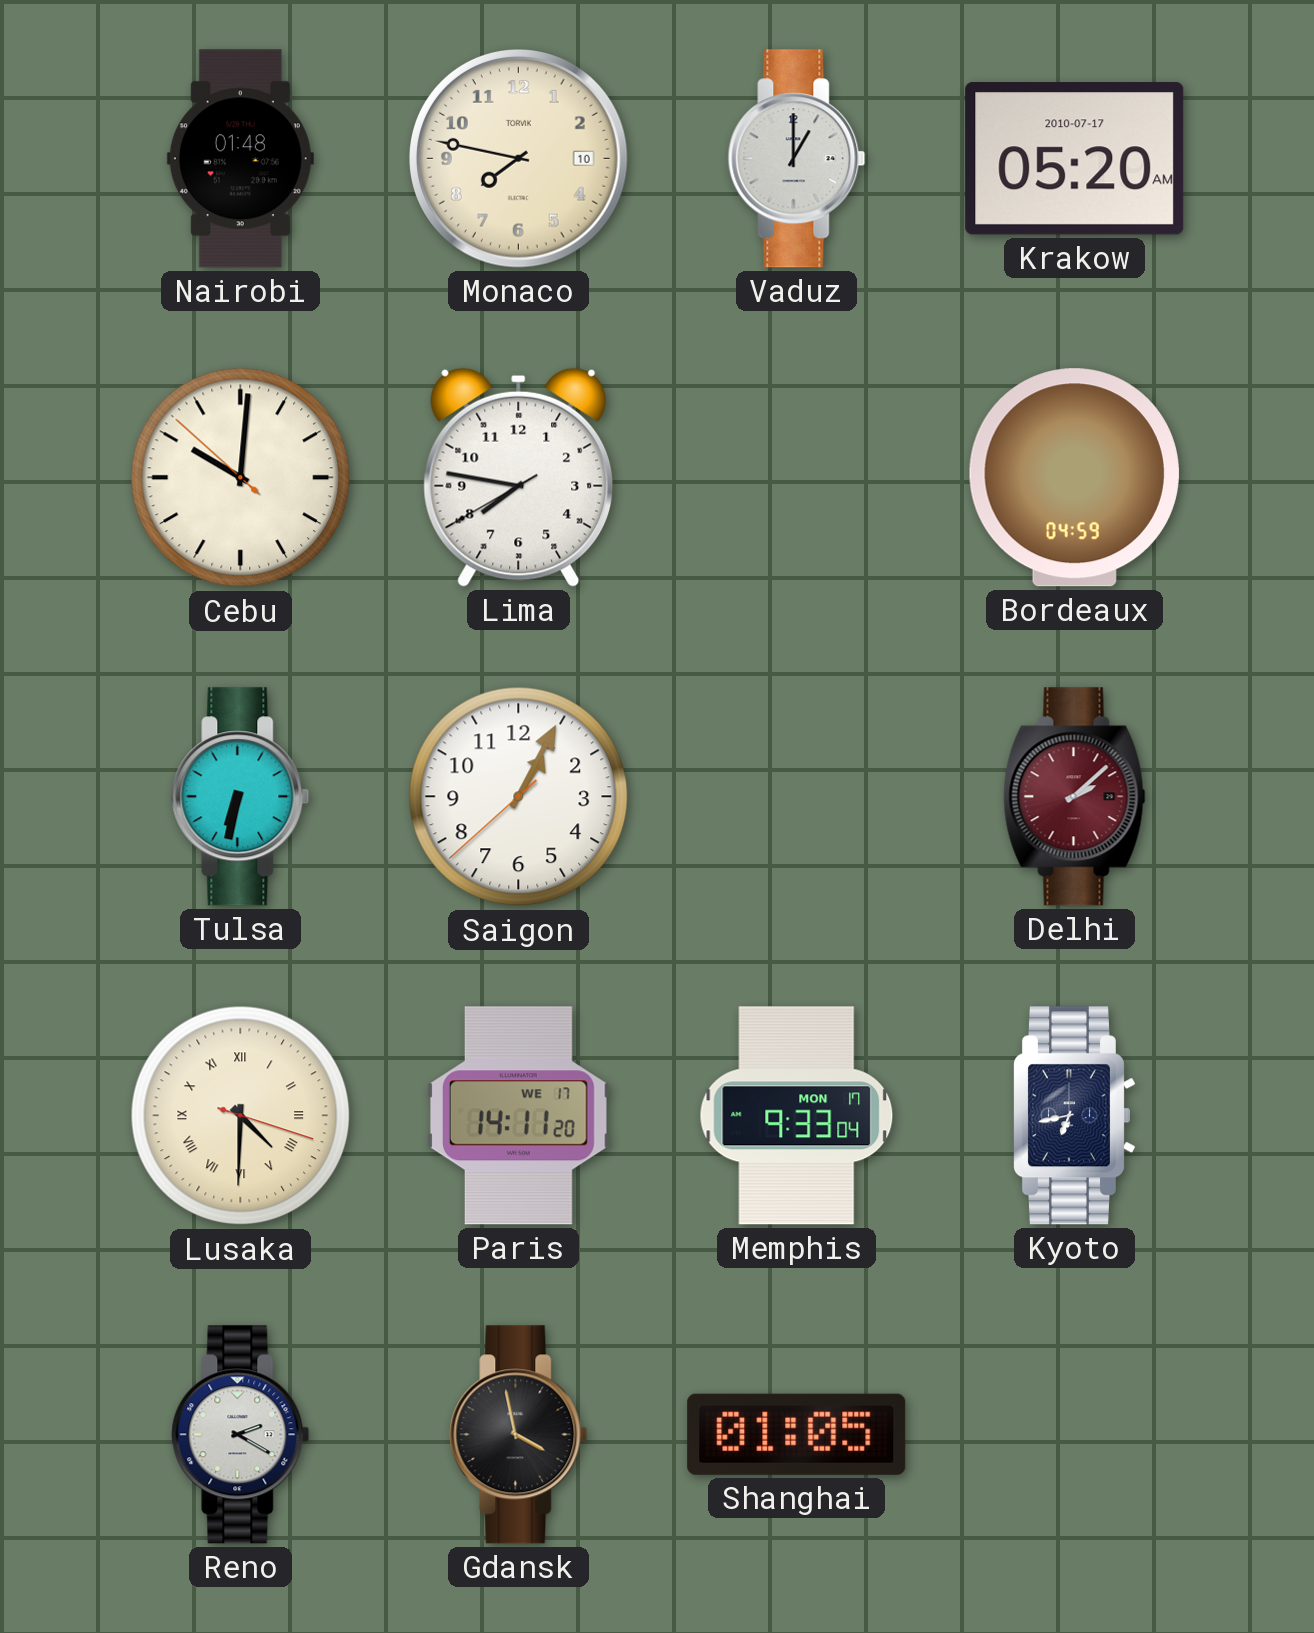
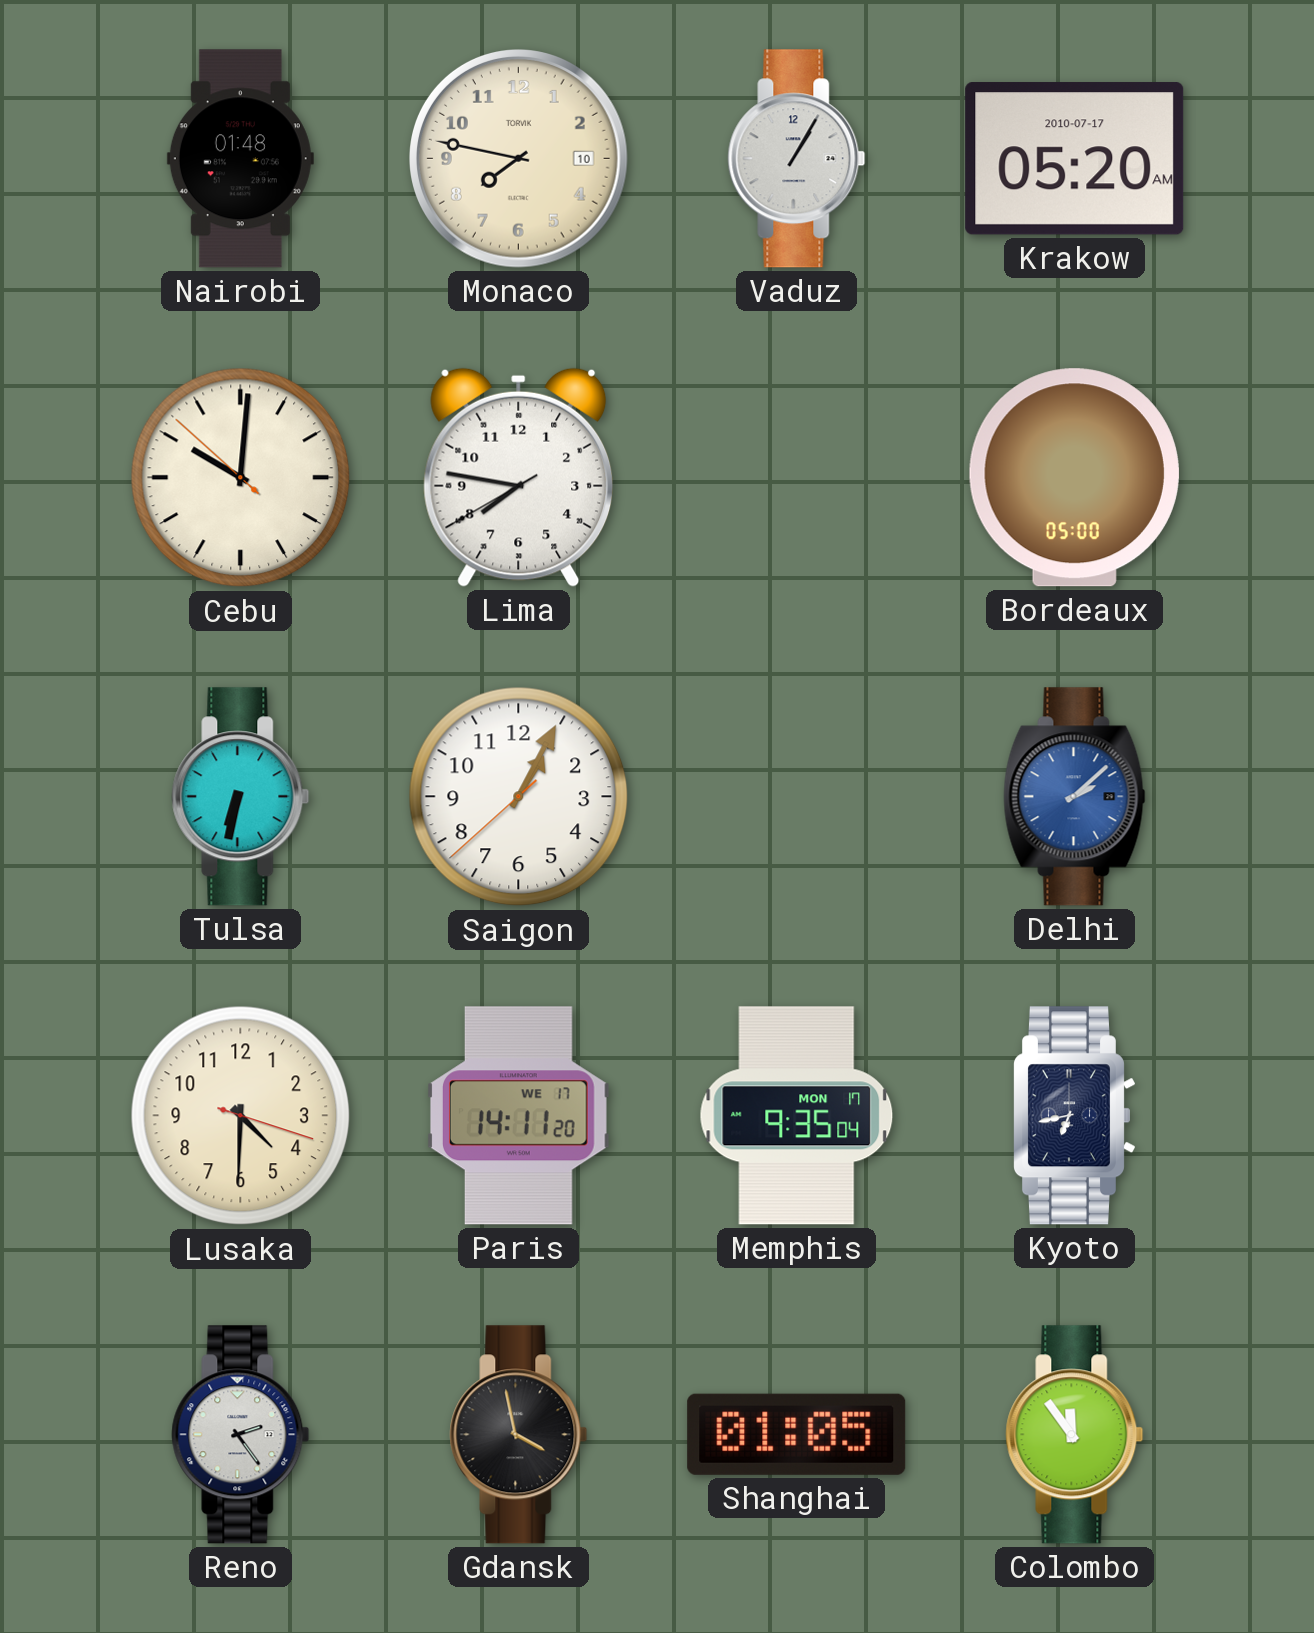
Vaduz: 1:00 -> 1:05
Bordeaux: 04:59 -> 05:00
Delhi dial: burgundy -> blue
Lusaka numerals: Roman -> Arabic
Memphis: 9:33 -> 9:35
Reno: 2:20 -> 2:24
Colombo: none -> 11:54
